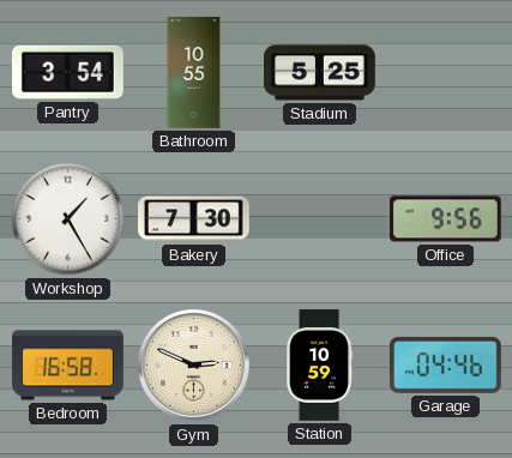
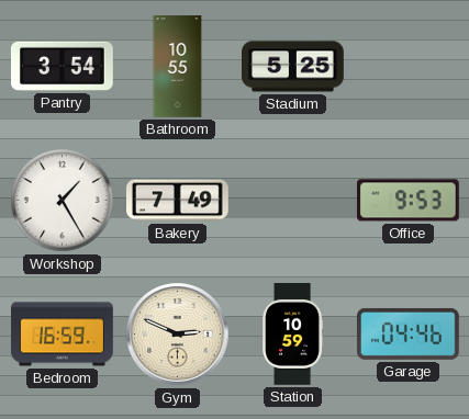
Bakery: 7:30 -> 7:49
Office: 9:56 -> 9:53
Bedroom: 16:58 -> 16:59
